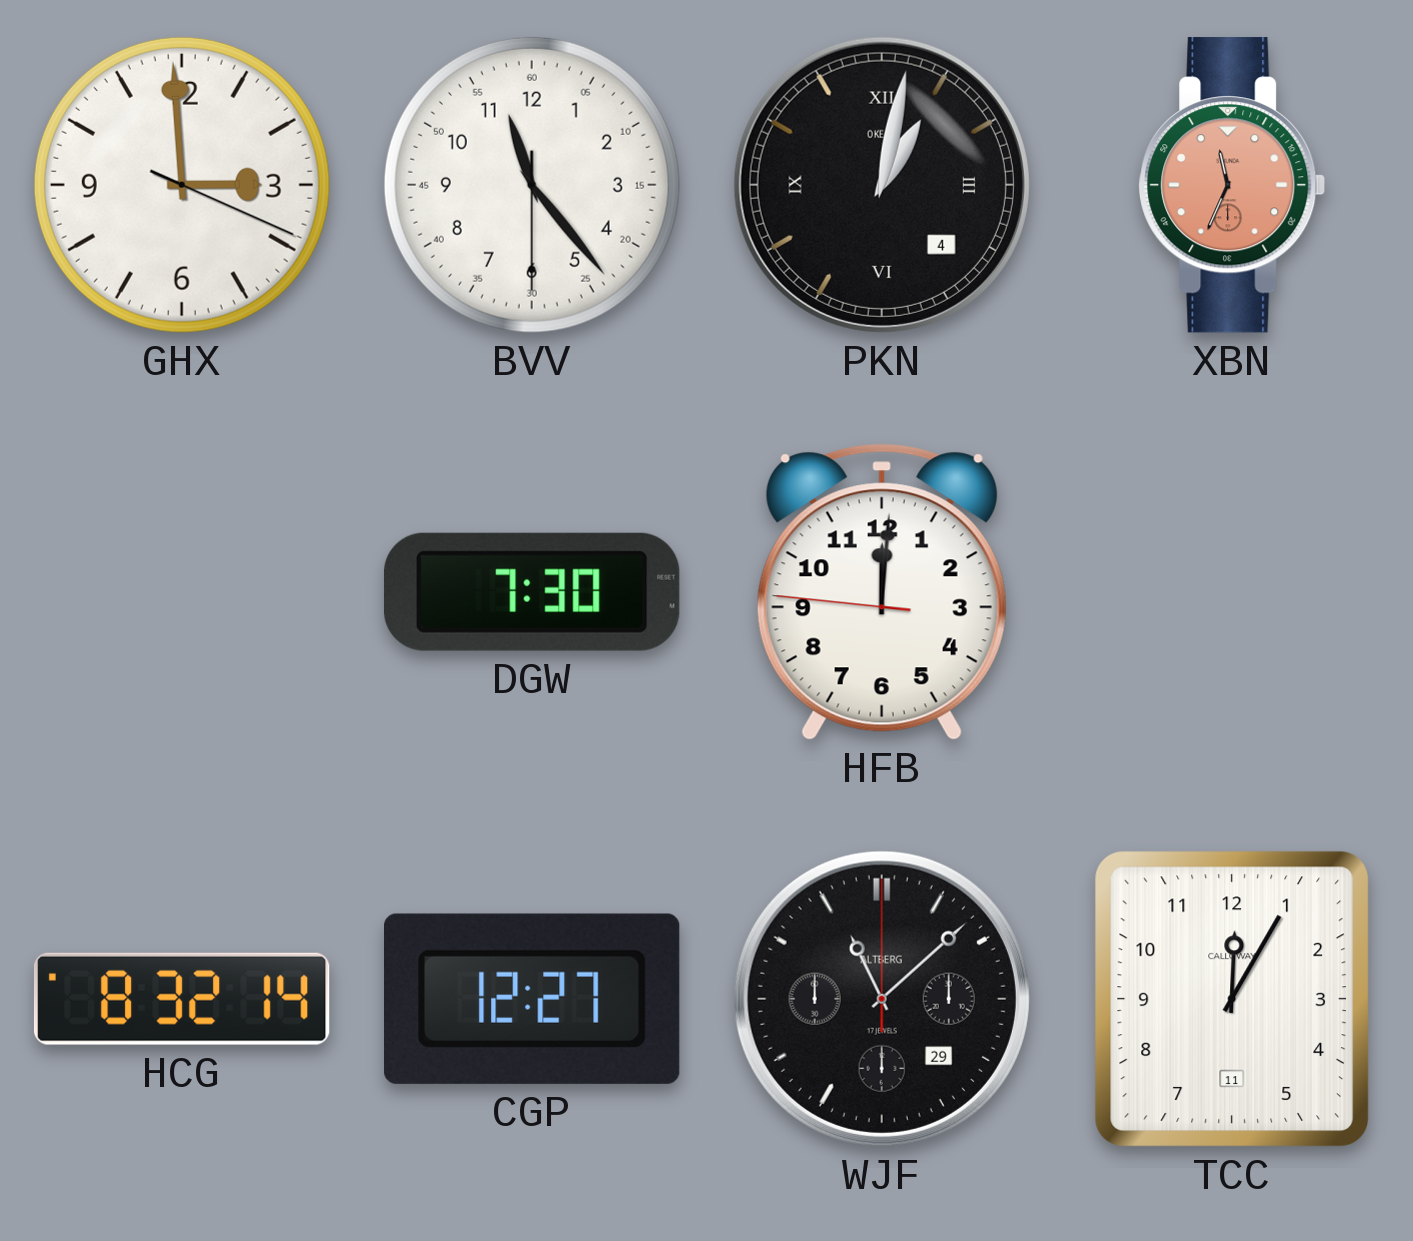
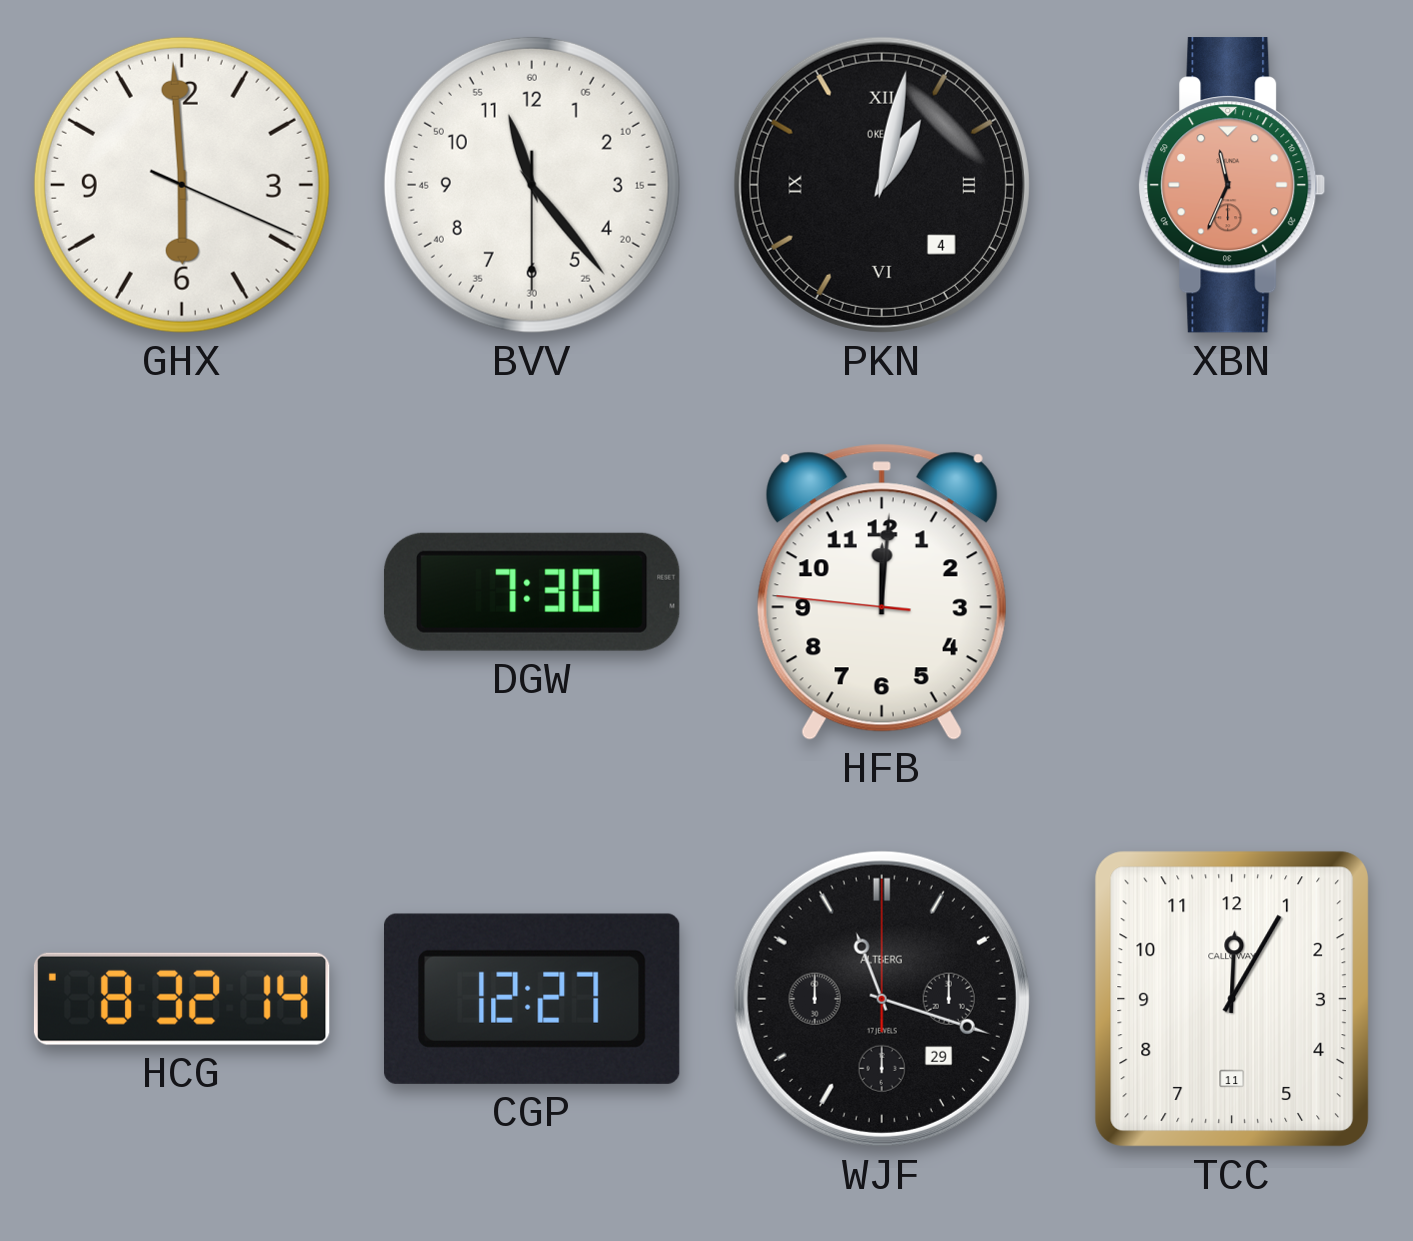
GHX: 2:59 -> 5:59
WJF: 11:08 -> 11:18
